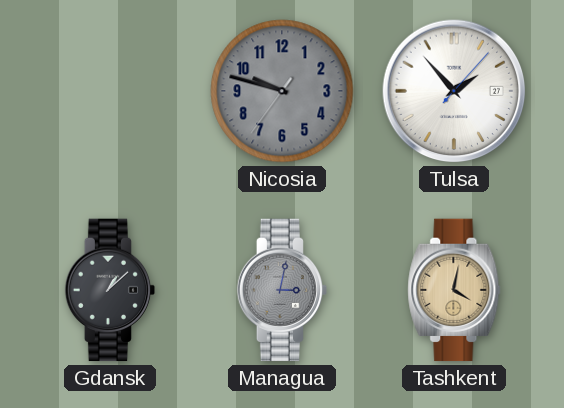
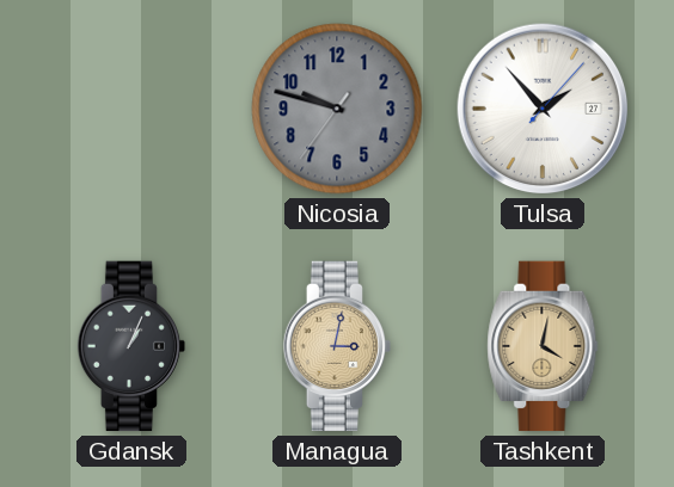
Gdansk: 1:08 -> 1:04
Managua dial: grey -> champagne
